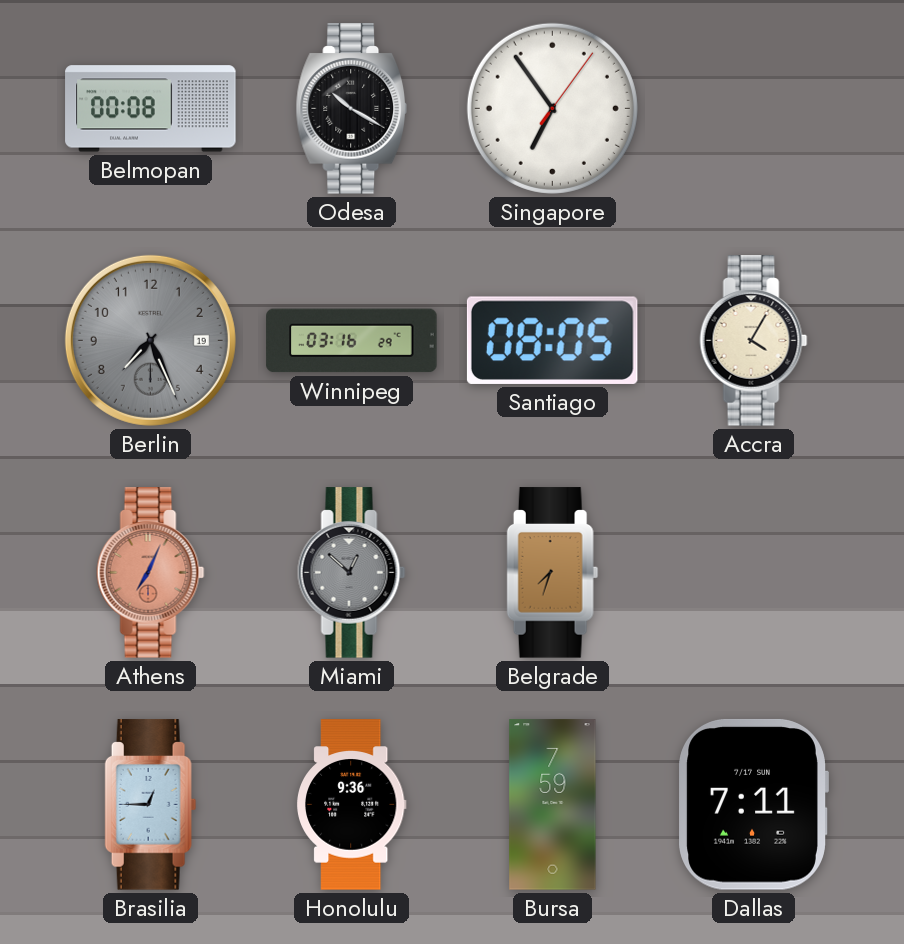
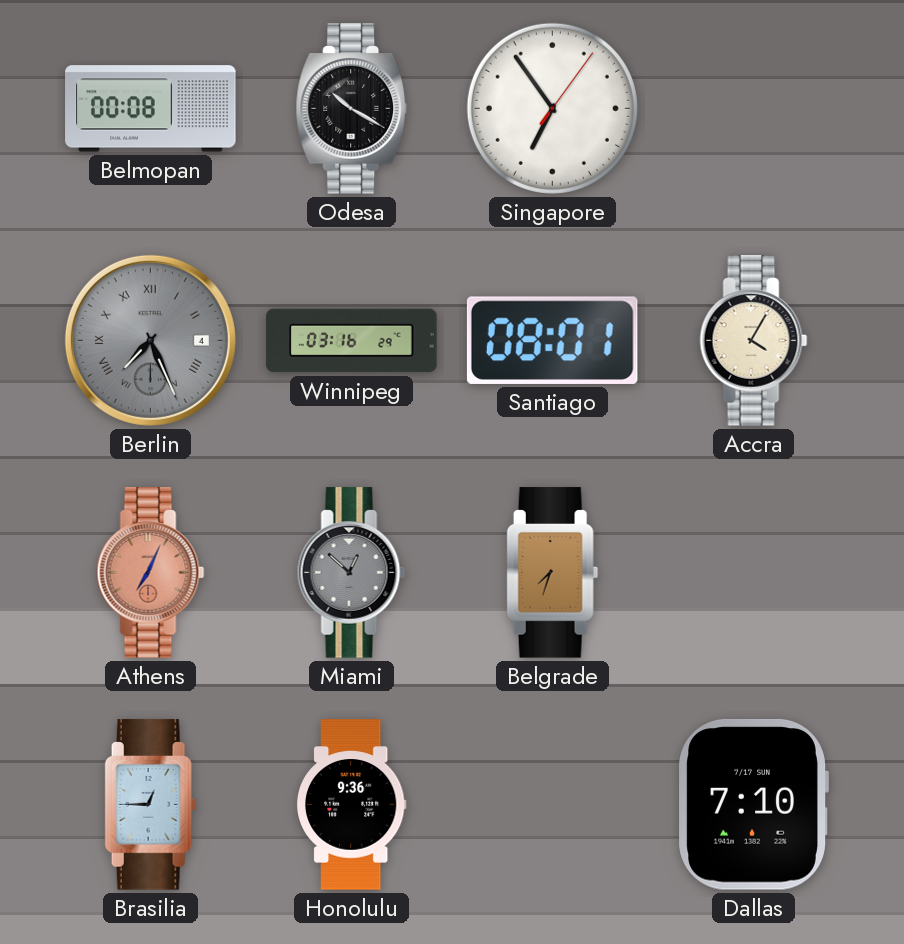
Berlin date: 19 -> 4
Berlin numerals: Arabic -> Roman
Santiago: 08:05 -> 08:01
Bursa: 7:59 -> none
Dallas: 7:11 -> 7:10
